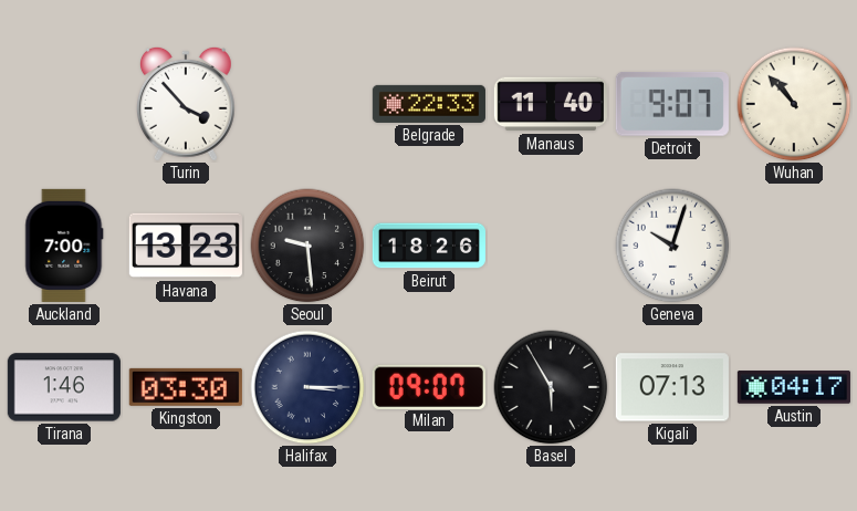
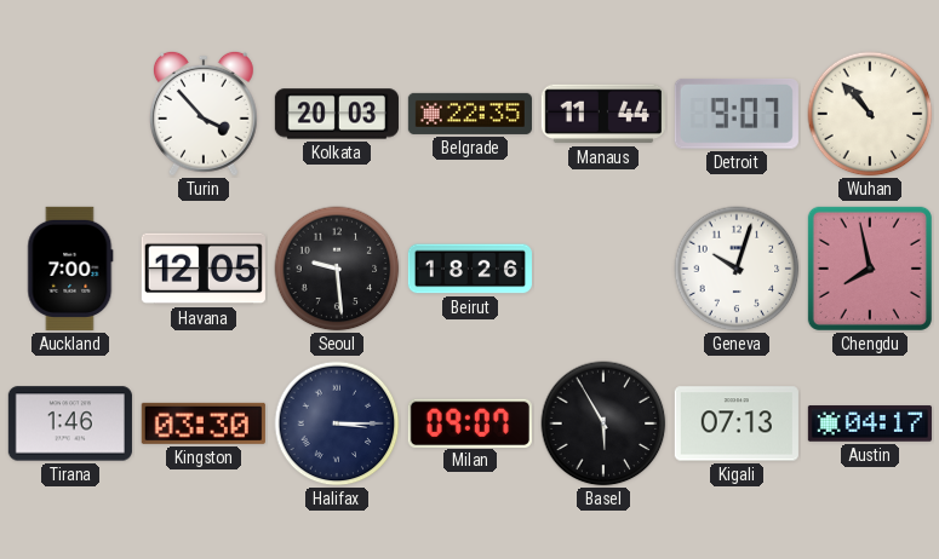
Kolkata: none -> 20:03
Belgrade: 22:33 -> 22:35
Manaus: 11:40 -> 11:44
Havana: 13:23 -> 12:05
Chengdu: none -> 7:58
